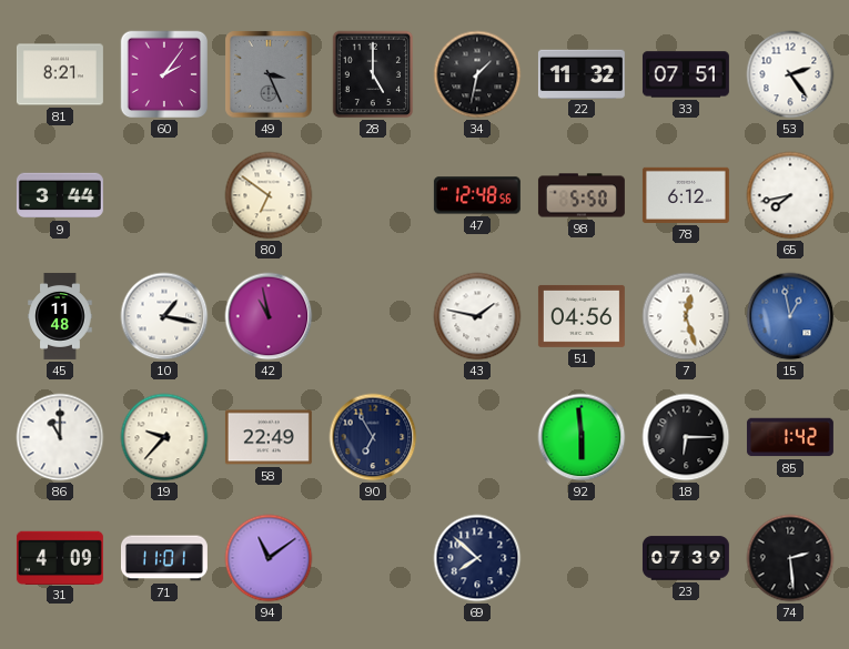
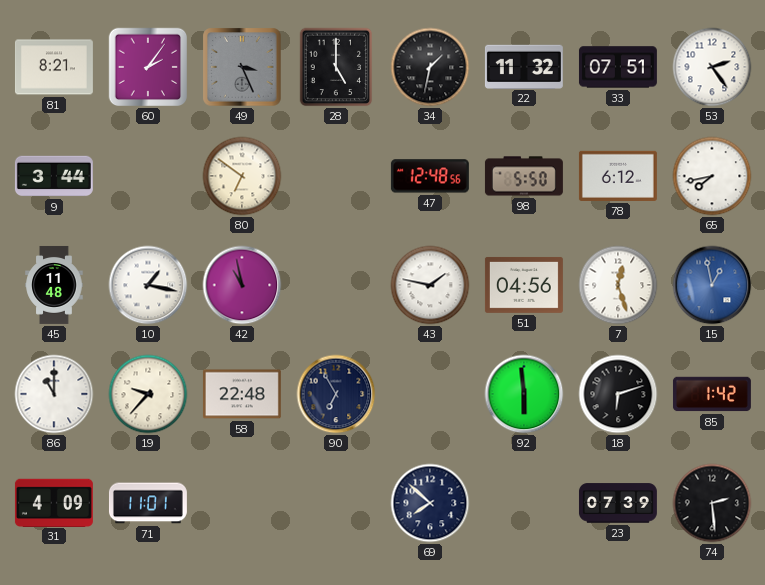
58: 22:49 -> 22:48
18: 6:15 -> 6:12
94: 11:09 -> none
